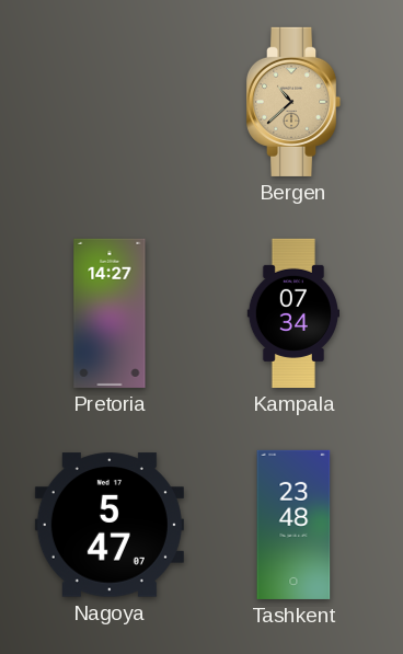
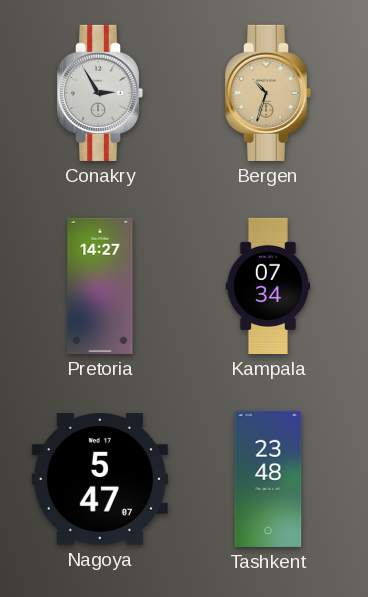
Conakry: none -> 2:55
Bergen: 10:38 -> 10:33
